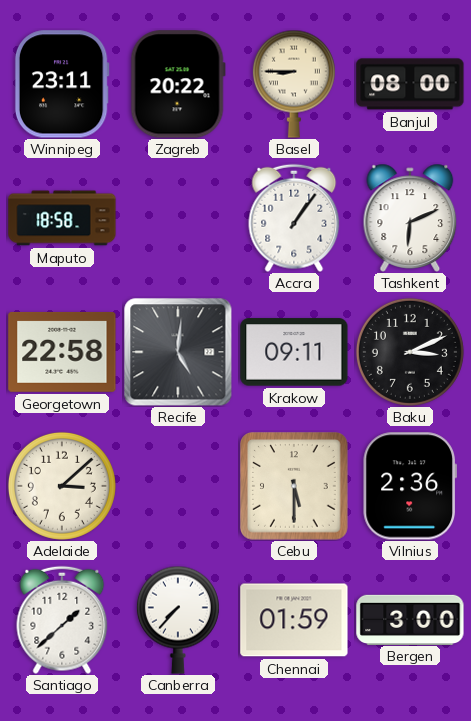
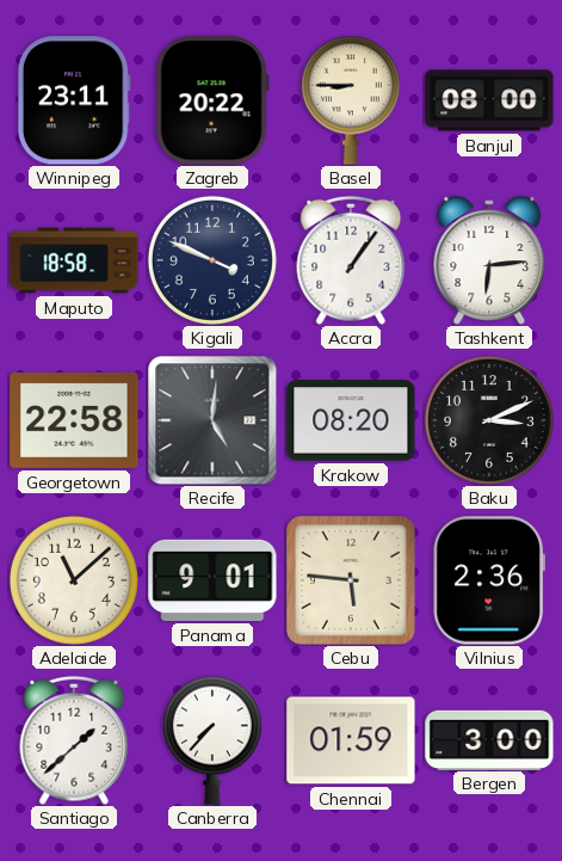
Kigali: none -> 3:49
Tashkent: 6:11 -> 6:14
Krakow: 09:11 -> 08:20
Adelaide: 3:08 -> 11:08
Panama: none -> 9:01
Cebu: 5:30 -> 5:46
